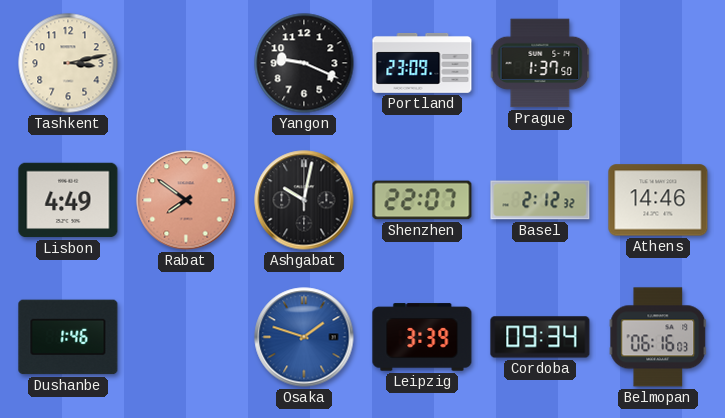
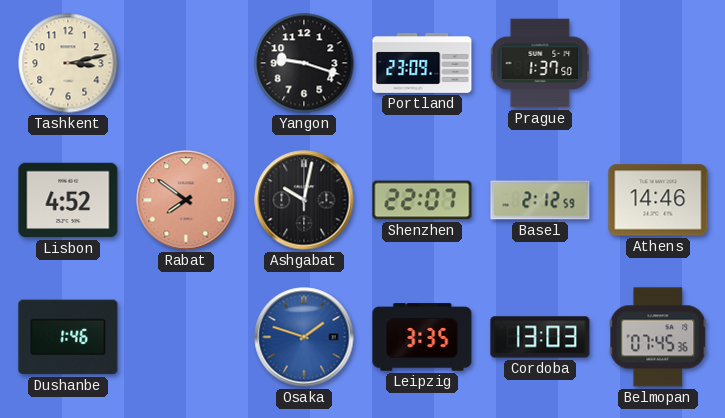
Yangon: 9:19 -> 9:18
Lisbon: 4:49 -> 4:52
Basel: 2:12:32 -> 2:12:59
Leipzig: 3:39 -> 3:35
Cordoba: 09:34 -> 13:03
Belmopan: 06:16 -> 07:45
